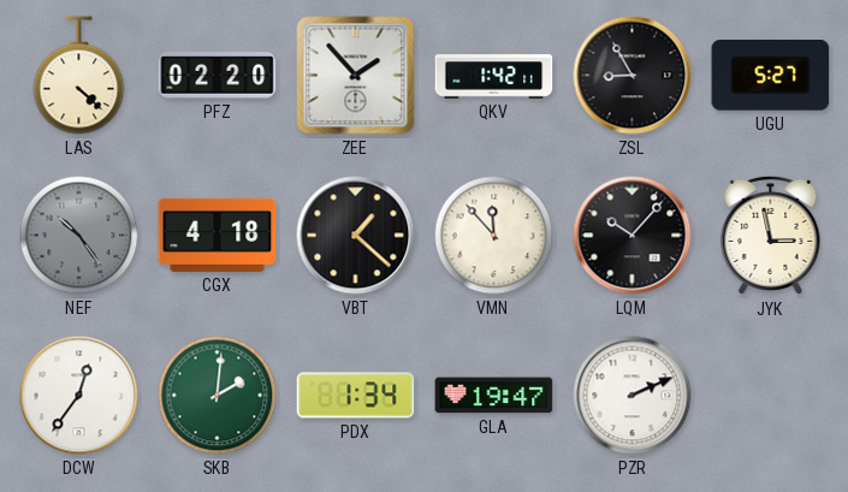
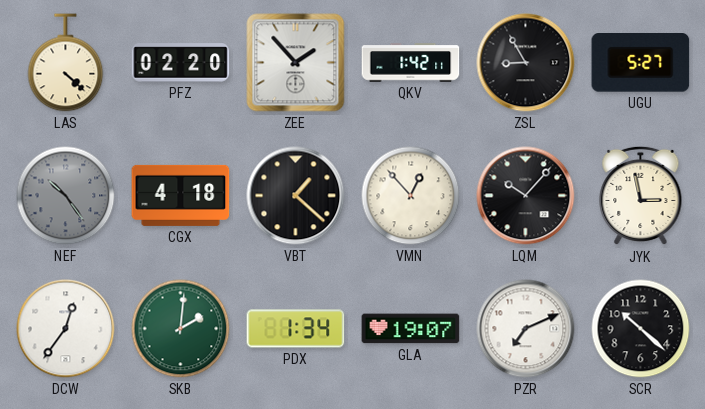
VMN: 11:53 -> 12:53
GLA: 19:47 -> 19:07
PZR: 2:11 -> 7:11
SCR: none -> 10:22
